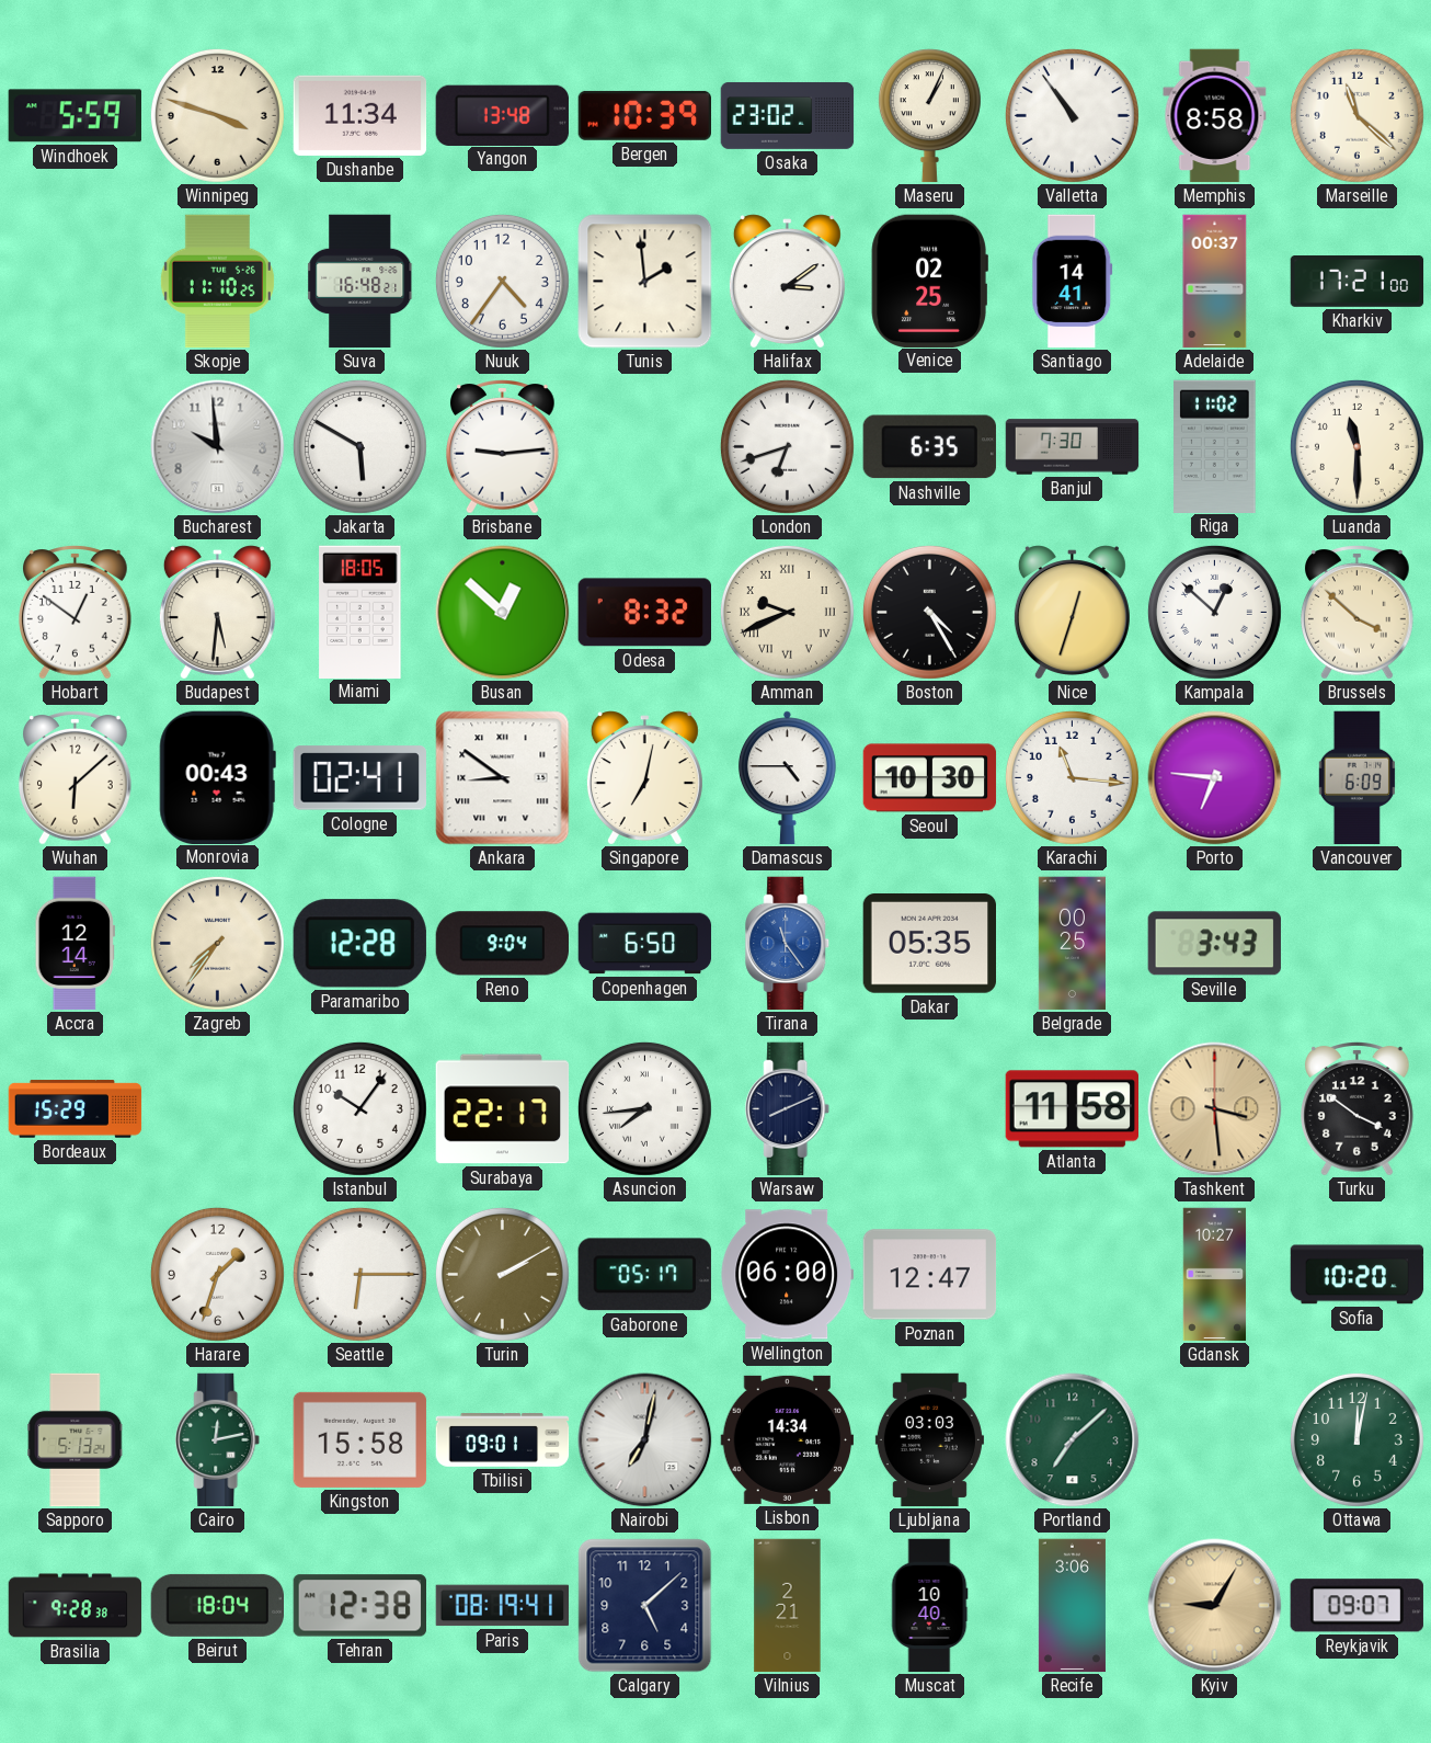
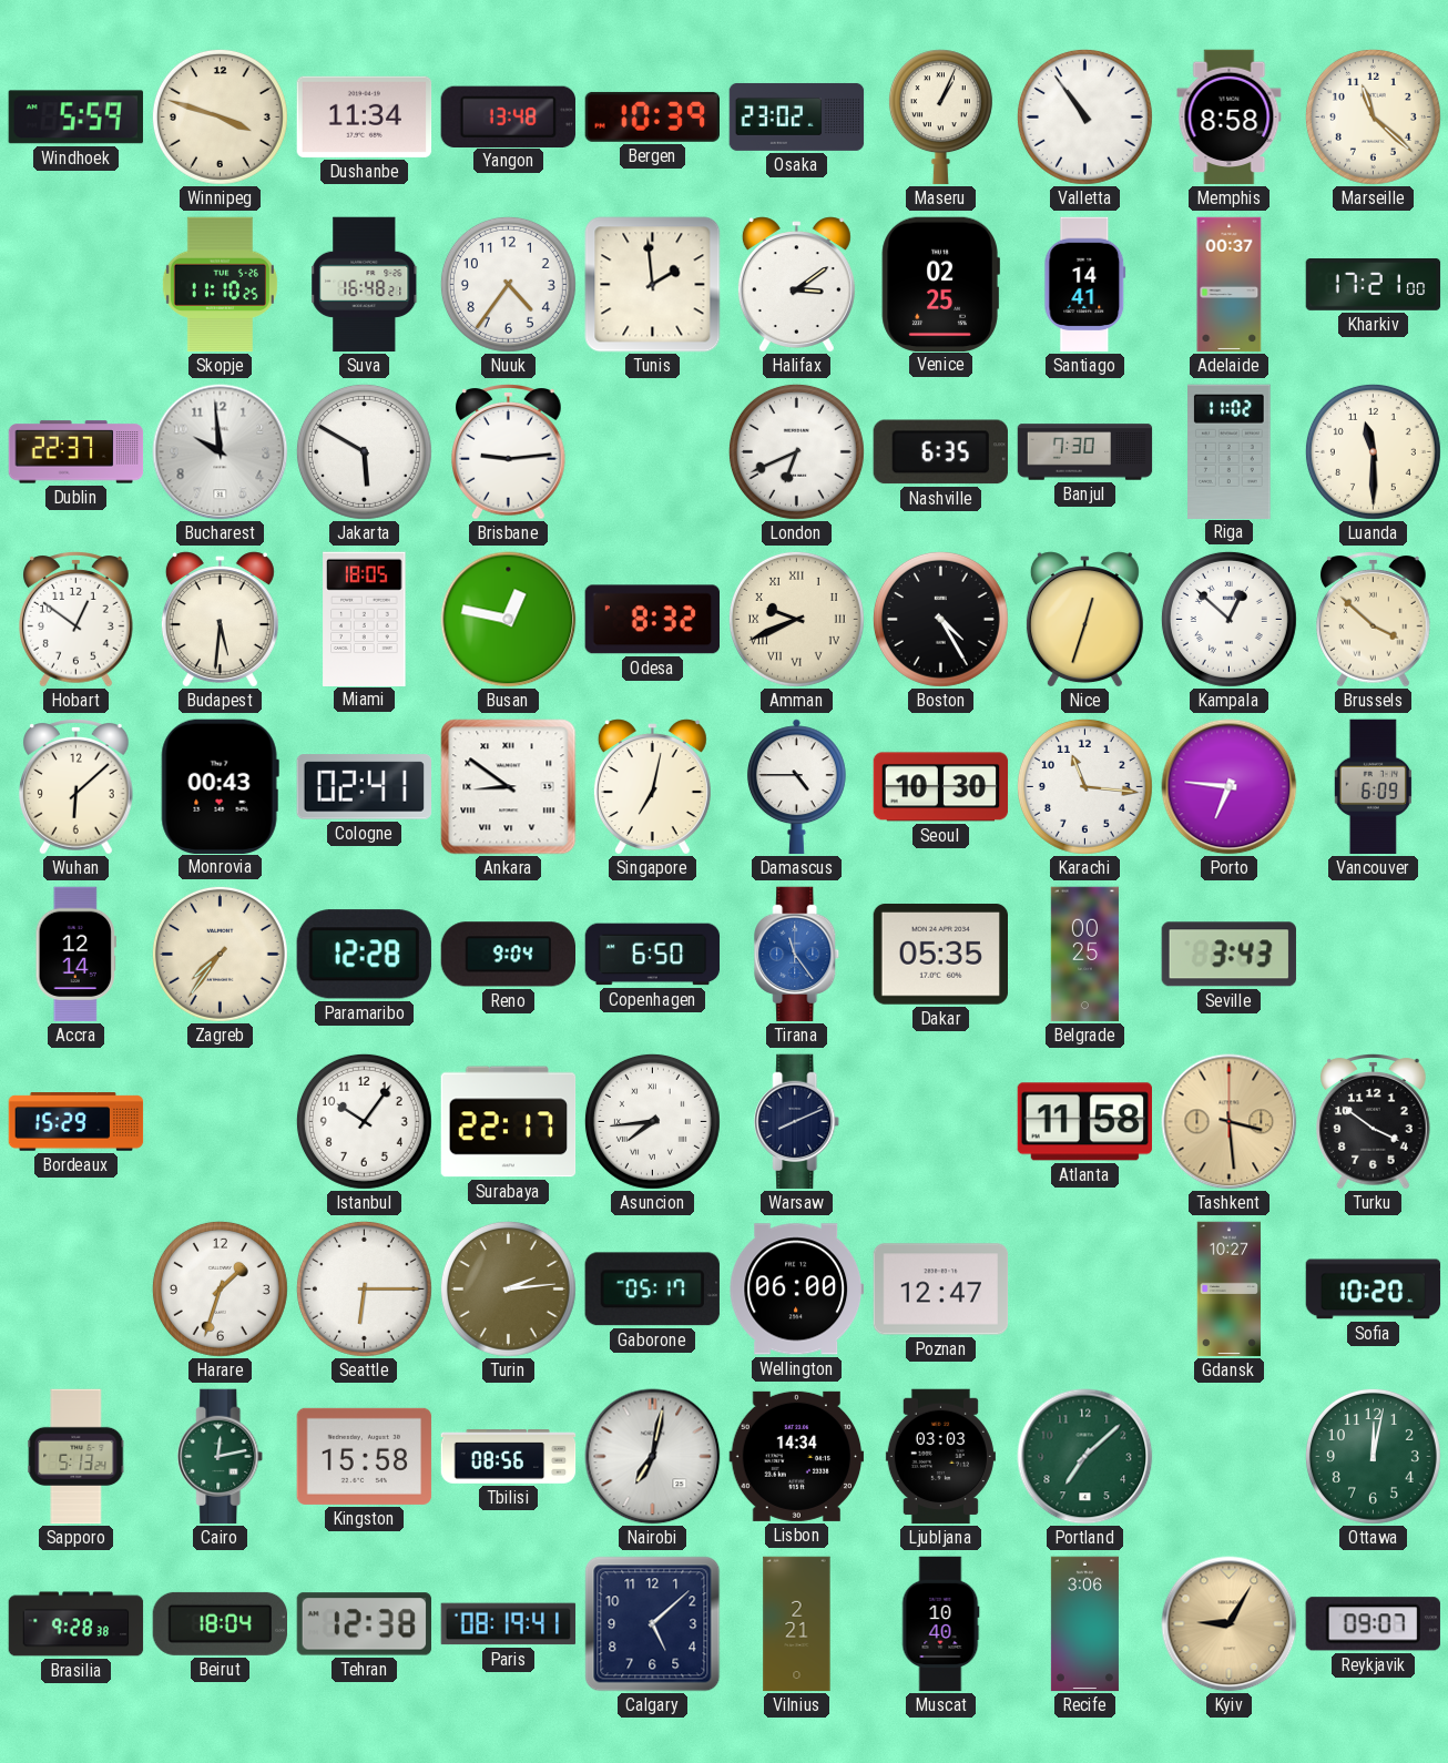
Dublin: none -> 22:37
London: 6:42 -> 6:41
Busan: 12:52 -> 12:47
Turin: 2:10 -> 2:14
Tbilisi: 09:01 -> 08:56
